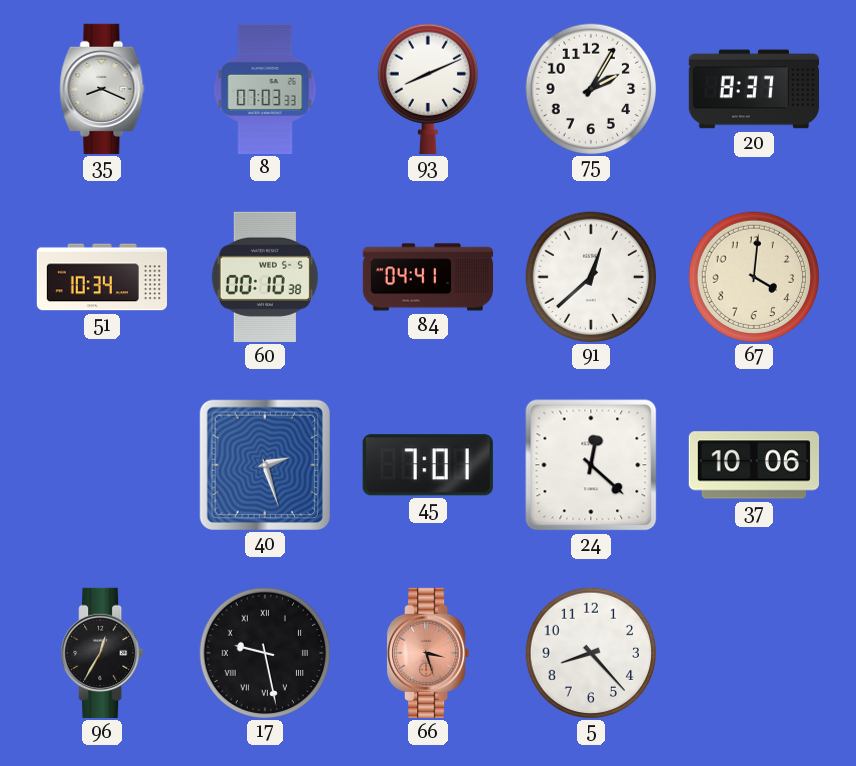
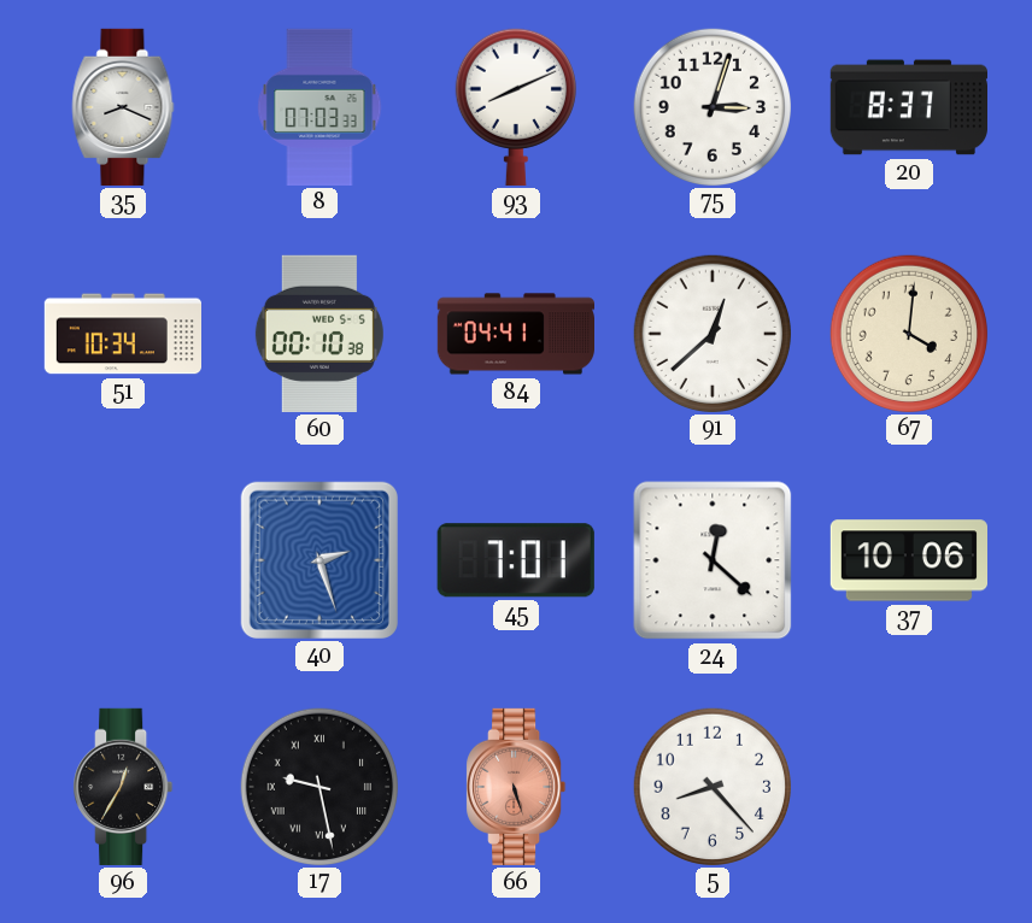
75: 2:05 -> 3:03
66: 3:27 -> 5:27
